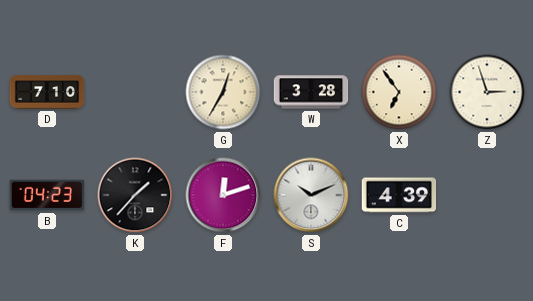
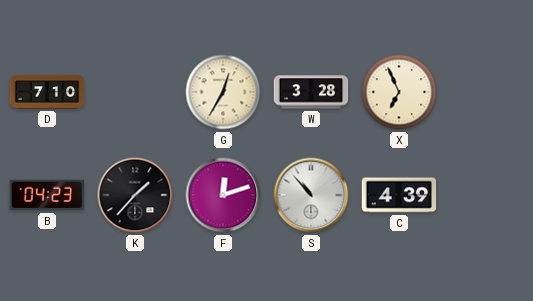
X: 6:54 -> 6:56
Z: 2:57 -> none
S: 10:11 -> 10:53
